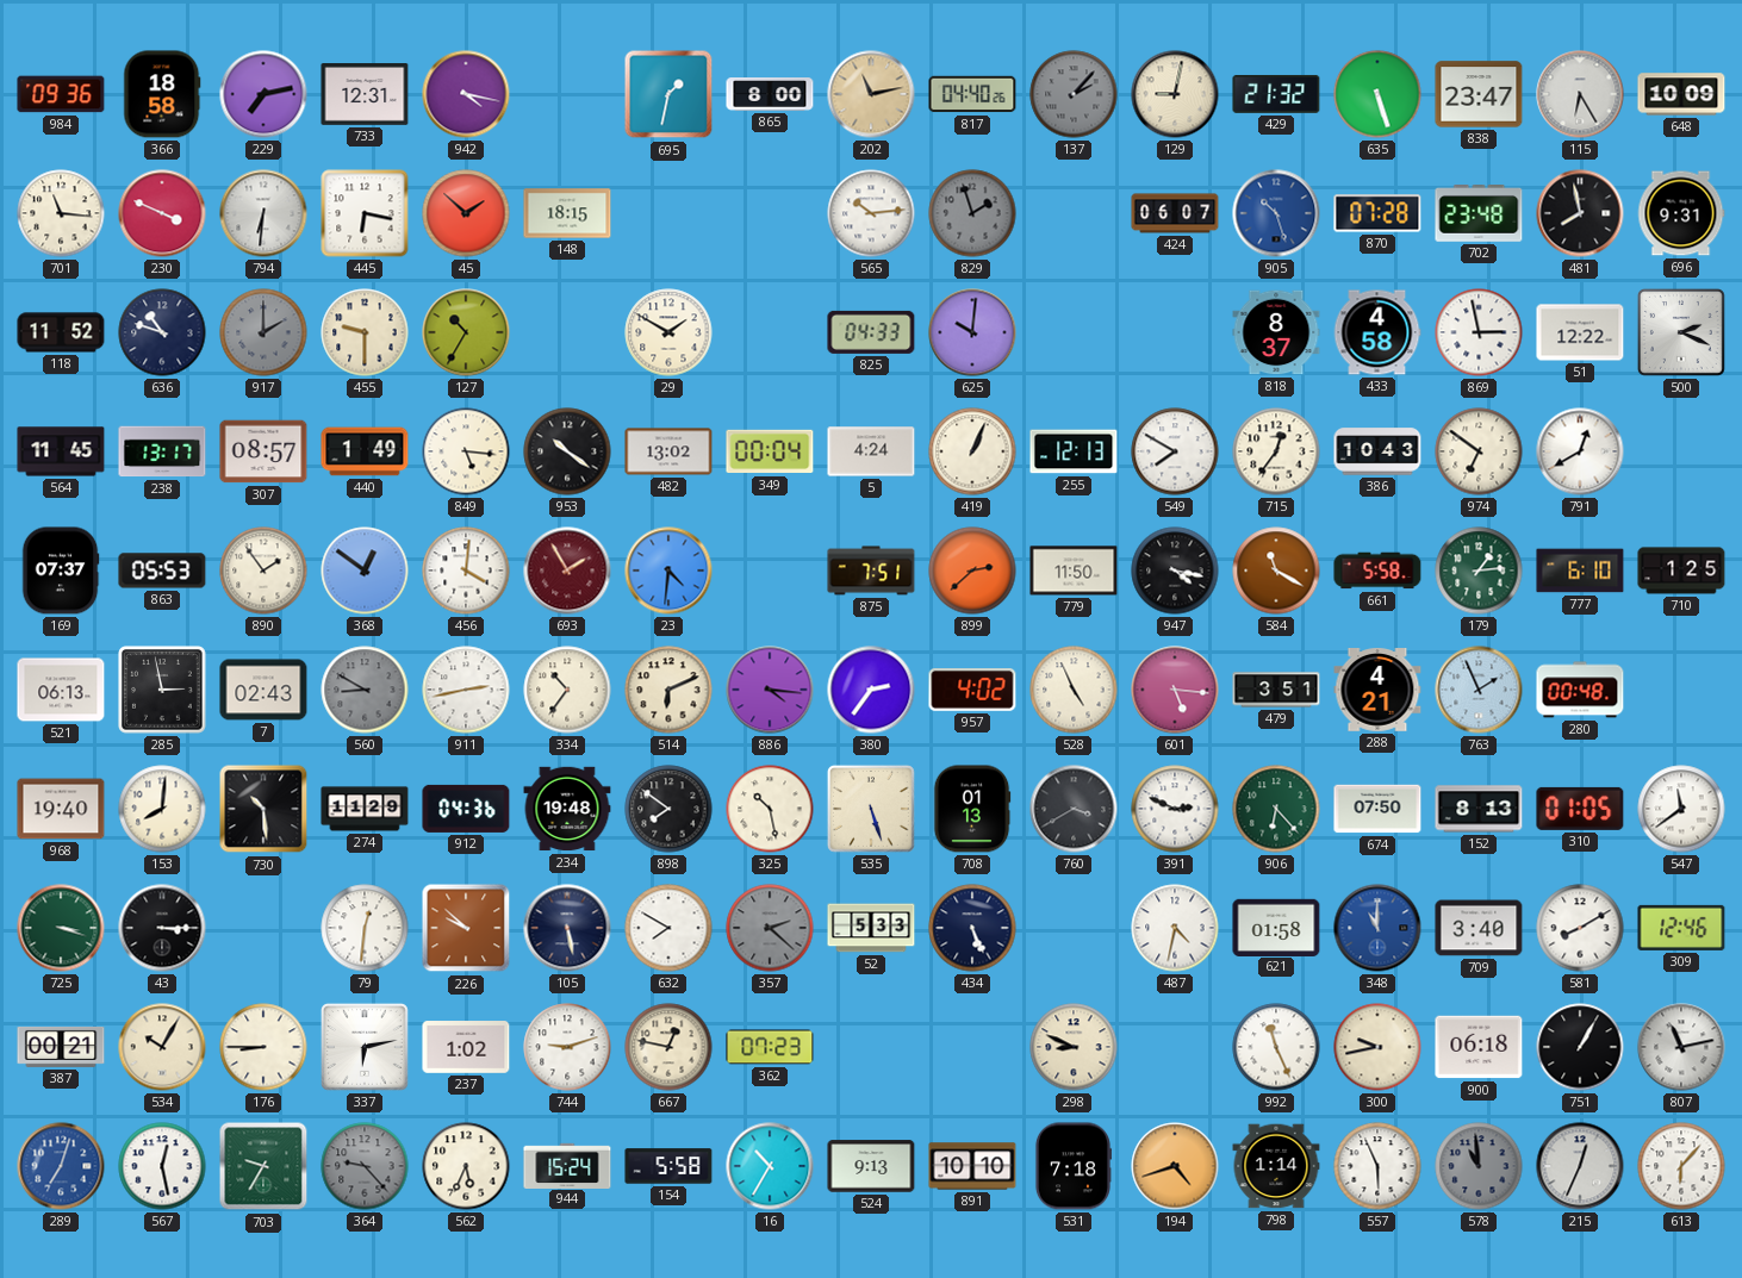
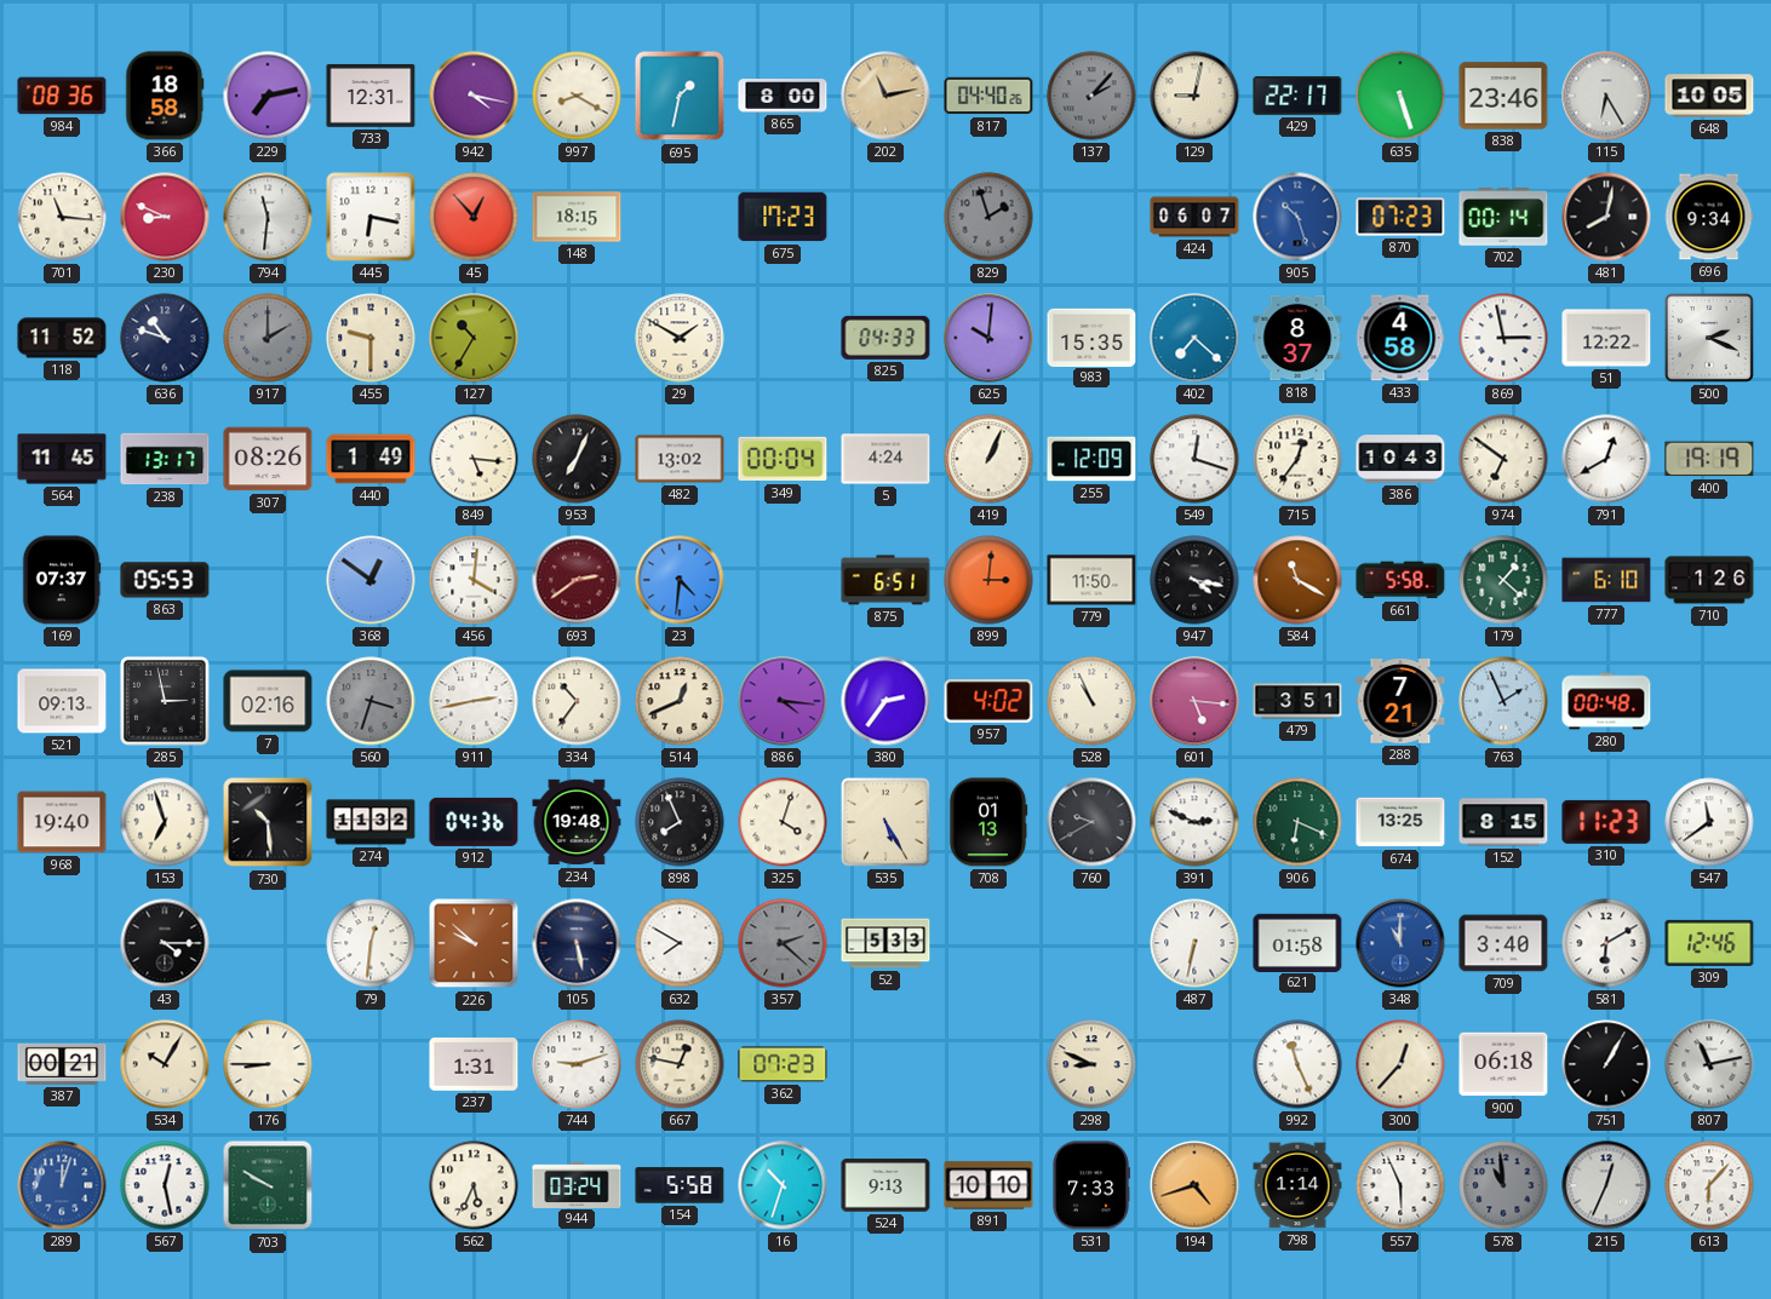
984: 09:36 -> 08:36
997: none -> 8:20
429: 21:32 -> 22:17
838: 23:47 -> 23:46
648: 10:09 -> 10:05
230: 3:49 -> 8:49
794: 6:31 -> 11:31
45: 1:52 -> 12:53
675: none -> 17:23
565: 10:14 -> none
870: 07:28 -> 07:23
702: 23:48 -> 00:14
481: 7:58 -> 8:02
696: 9:31 -> 9:34
983: none -> 15:35
402: none -> 7:22
307: 08:57 -> 08:26
953: 10:21 -> 7:04
255: 12:13 -> 12:09
549: 7:50 -> 12:18
400: none -> 19:19
890: 1:54 -> none
693: 1:55 -> 2:39
875: 7:51 -> 6:51
899: 2:38 -> 3:01
179: 1:14 -> 1:22
710: 1:25 -> 1:26
521: 06:13 -> 09:13
7: 02:43 -> 02:16
560: 8:50 -> 3:33
514: 6:11 -> 12:41
528: 4:56 -> 10:56
288: 4:21 -> 7:21
153: 8:01 -> 6:57
274: 11:29 -> 11:32
898: 7:51 -> 7:56
325: 10:28 -> 4:03
535: 5:27 -> 5:25
760: 3:40 -> 9:40
906: 6:23 -> 6:19
674: 07:50 -> 13:25
152: 8:13 -> 8:15
310: 01:05 -> 11:23
725: 3:18 -> none
43: 3:15 -> 4:15
434: 5:26 -> none
487: 4:32 -> 6:32
581: 8:10 -> 6:10
337: 6:13 -> none
237: 1:02 -> 1:31
300: 9:43 -> 12:37
289: 7:03 -> 12:03
703: 9:35 -> 9:50
364: 9:23 -> none
944: 15:24 -> 03:24
16: 10:35 -> 10:33
531: 7:18 -> 7:33
